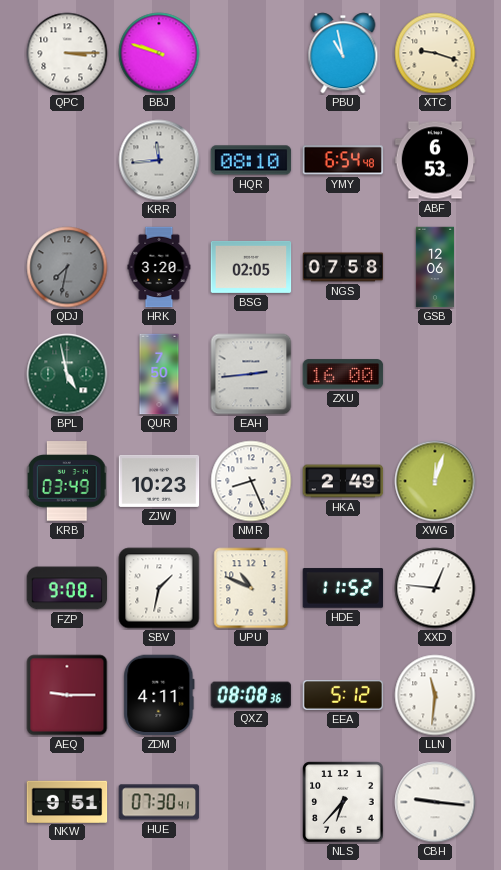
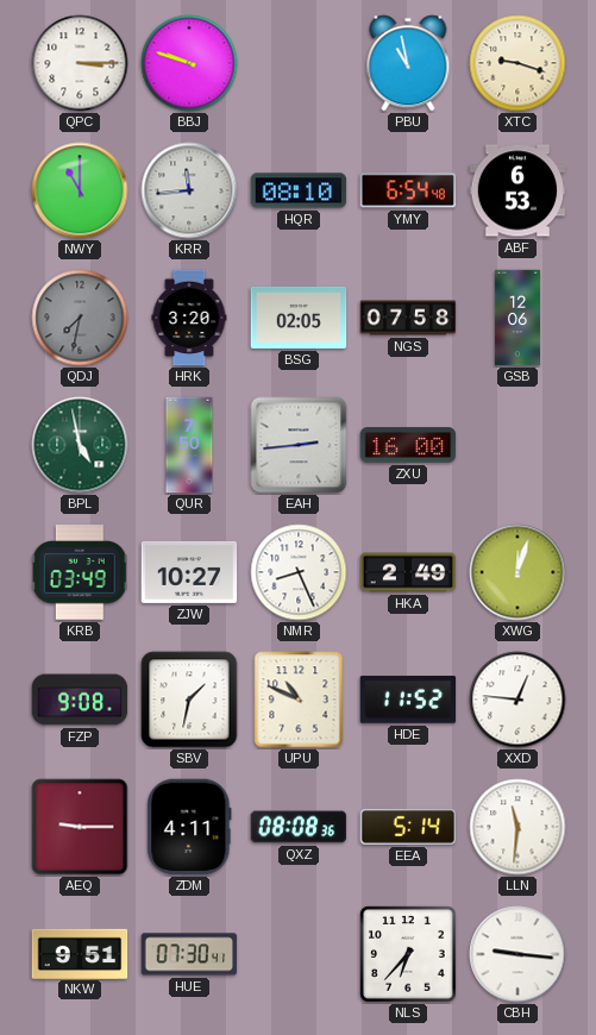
NWY: none -> 11:00
ZJW: 10:23 -> 10:27
EEA: 5:12 -> 5:14
